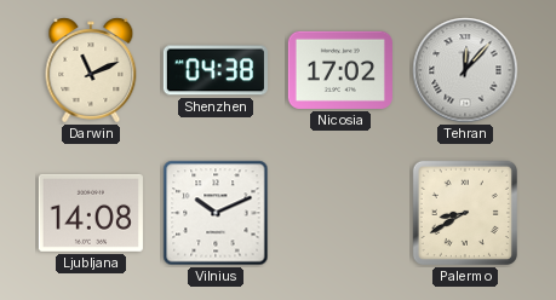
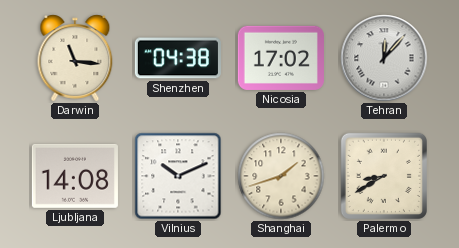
Darwin: 11:11 -> 11:16
Shanghai: none -> 1:42
